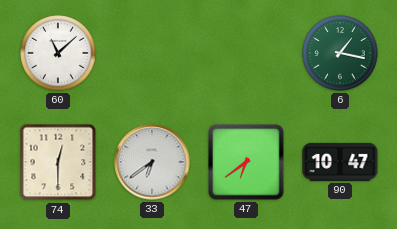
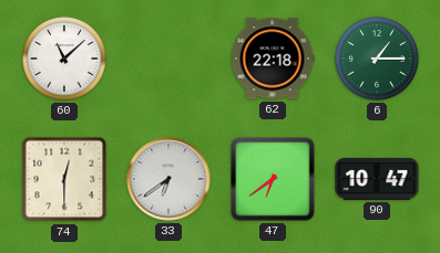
62: none -> 22:18
6: 1:17 -> 1:15
